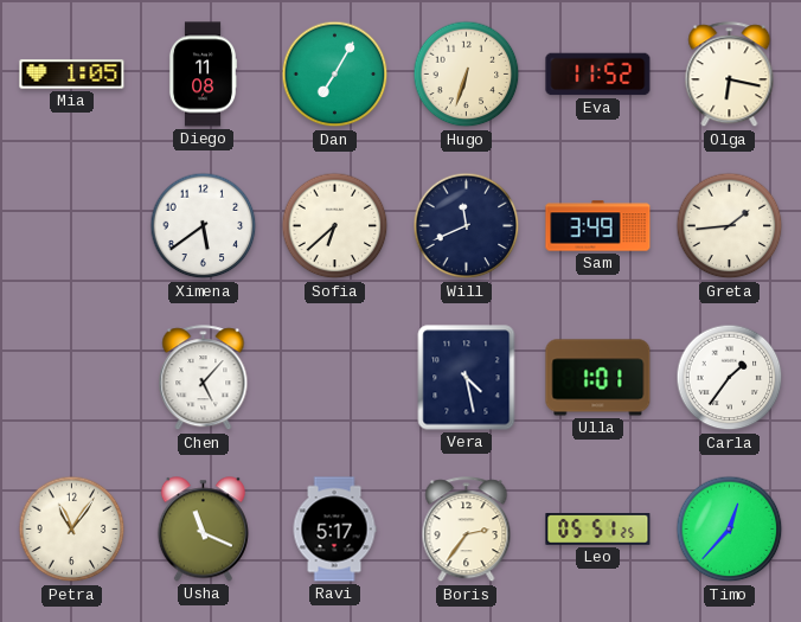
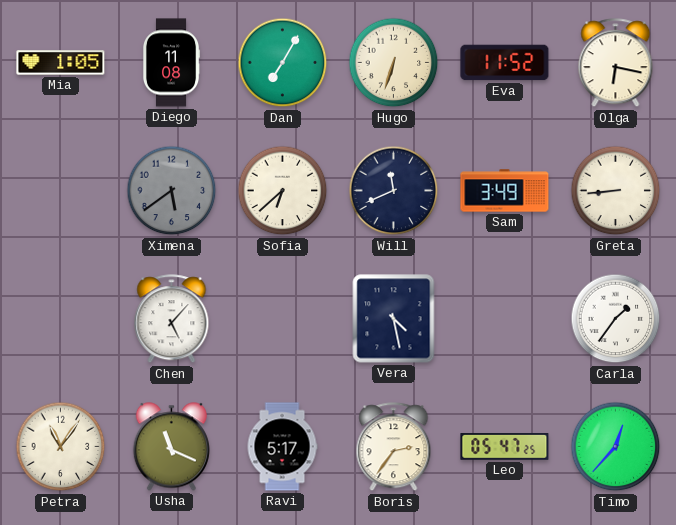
Ximena dial: white -> grey
Greta: 1:44 -> 8:44
Ulla: 1:01 -> none
Leo: 05:51 -> 05:47
